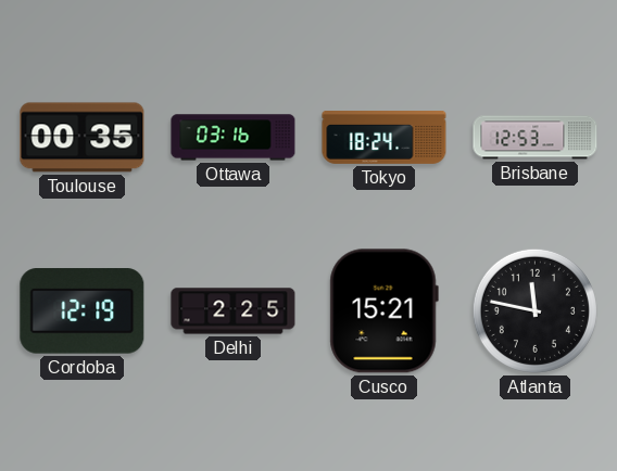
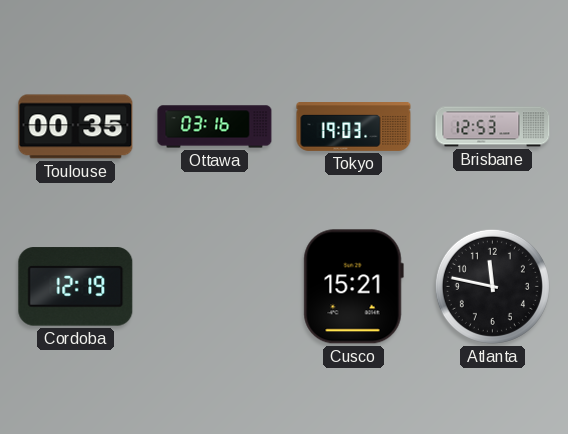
Tokyo: 18:24 -> 19:03
Delhi: 2:25 -> none
